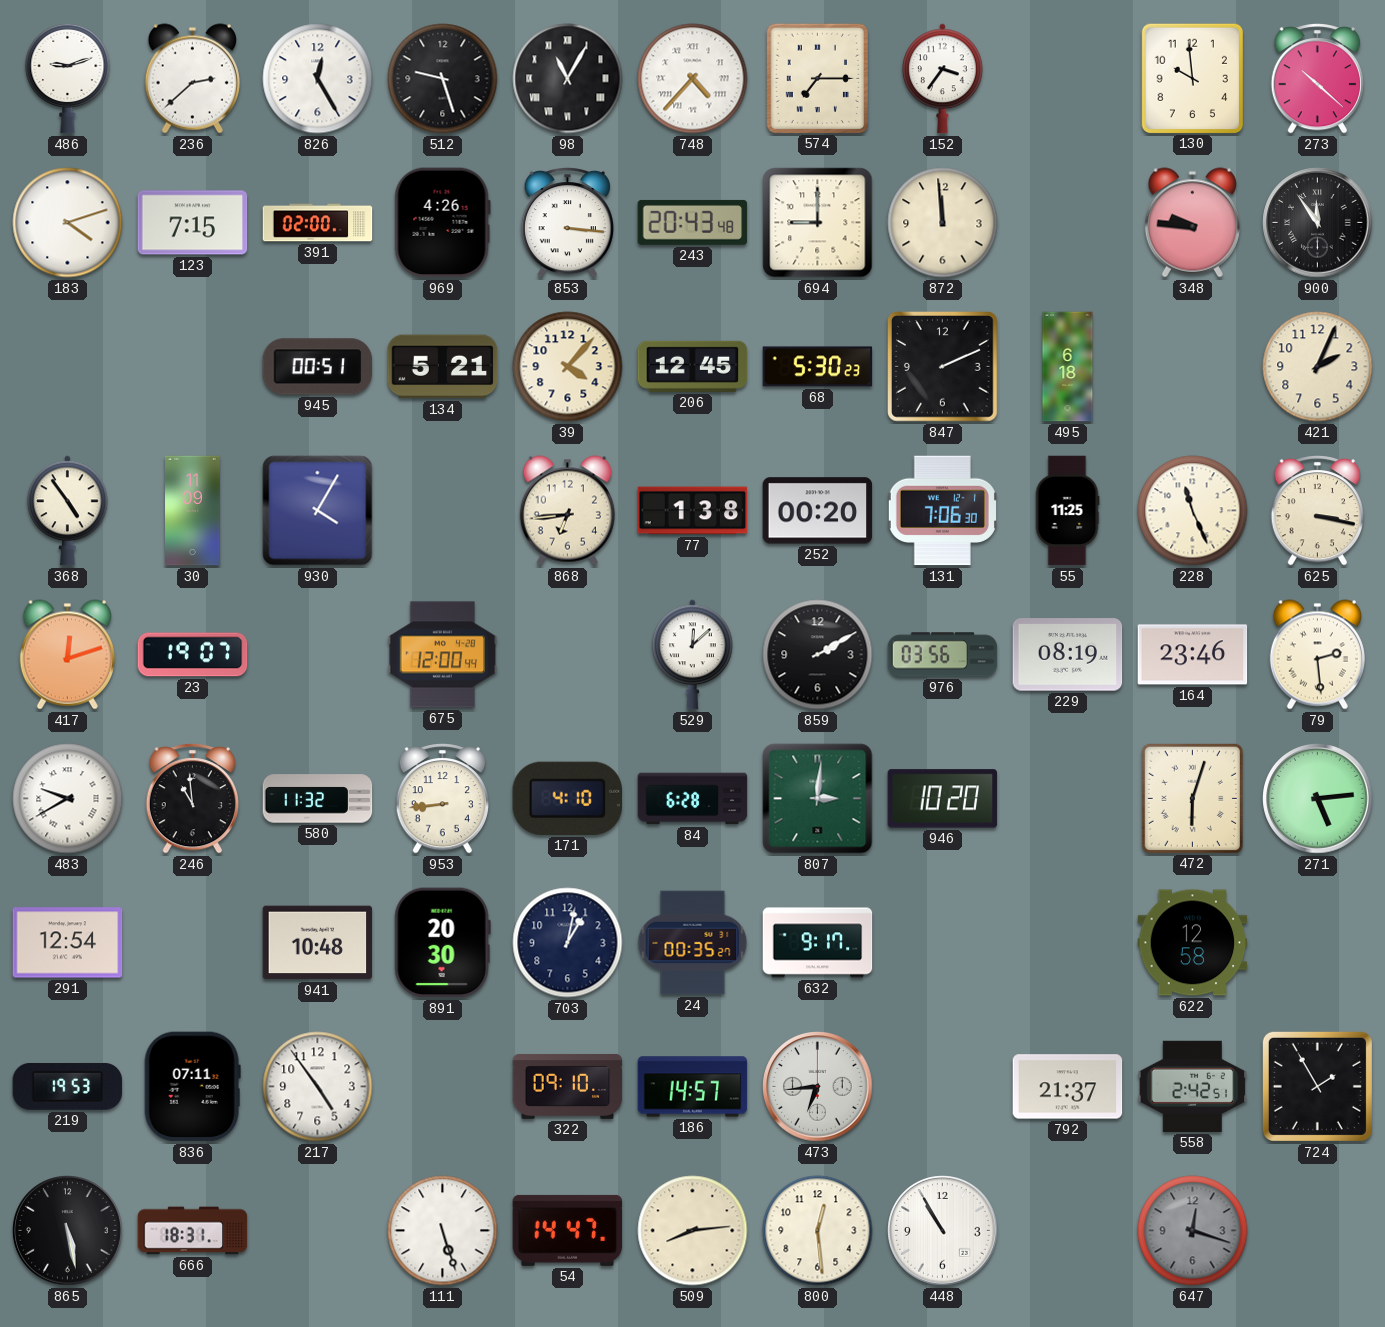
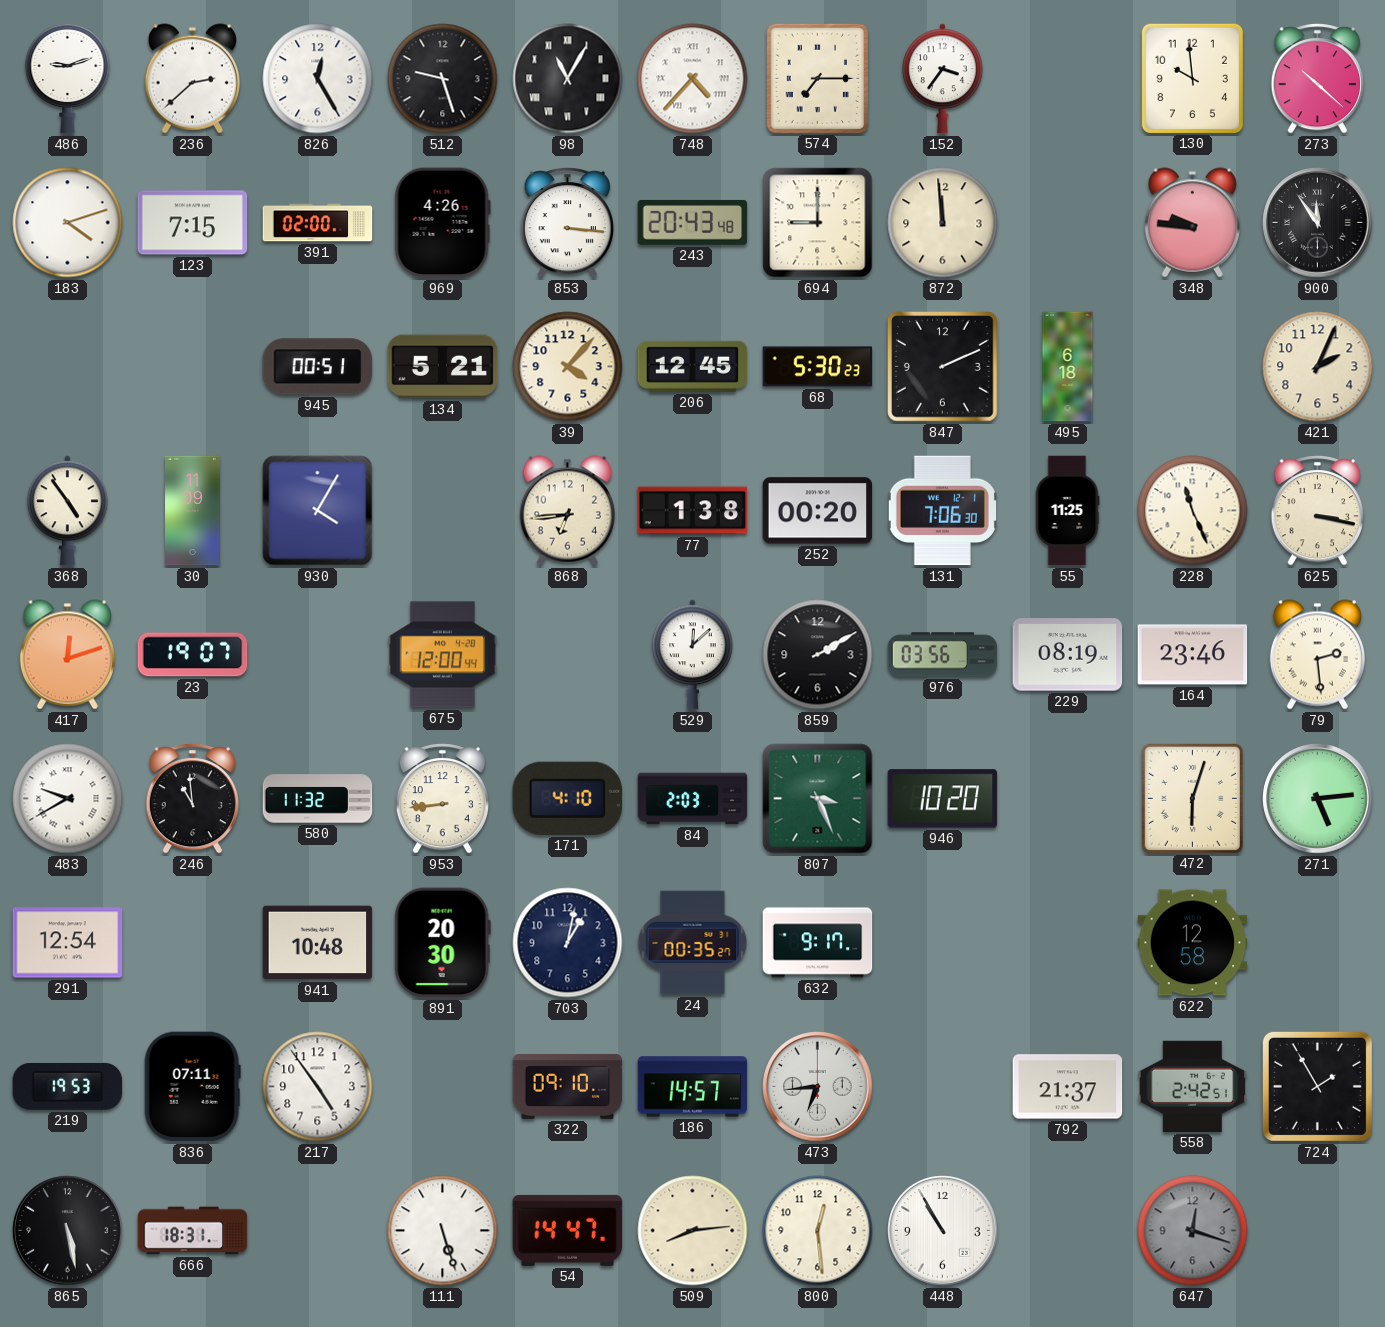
84: 6:28 -> 2:03
807: 3:01 -> 3:26
